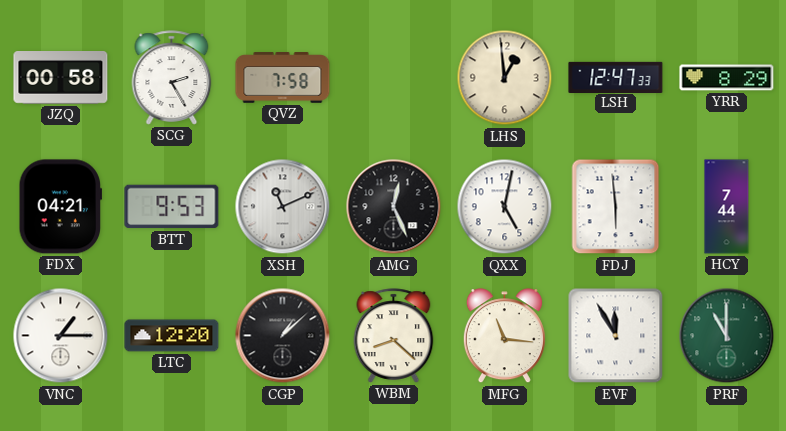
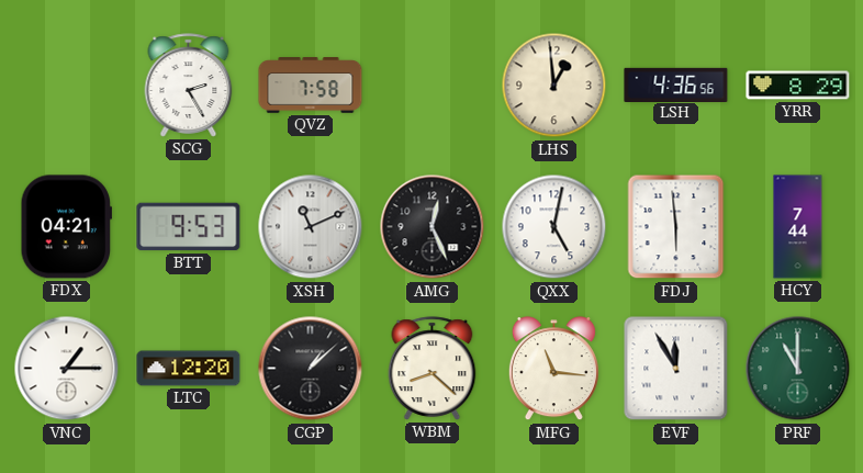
JZQ: 00:58 -> none
LSH: 12:47 -> 4:36
